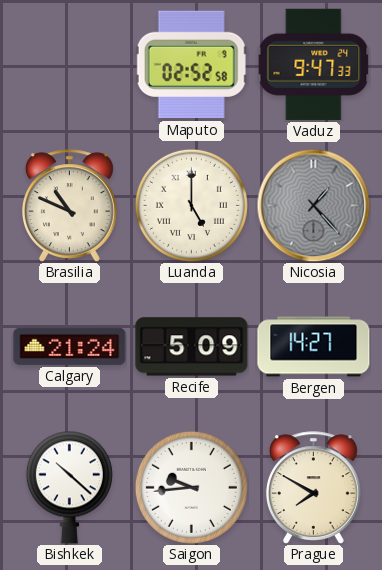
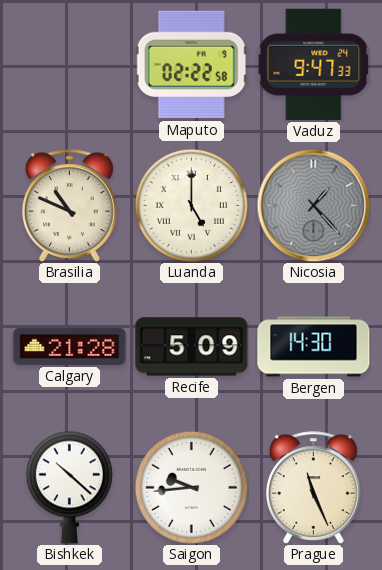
Maputo: 02:52 -> 02:22
Calgary: 21:24 -> 21:28
Bergen: 14:27 -> 14:30
Prague: 7:50 -> 11:26
